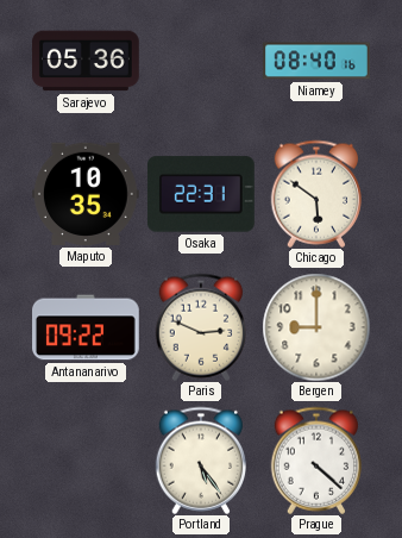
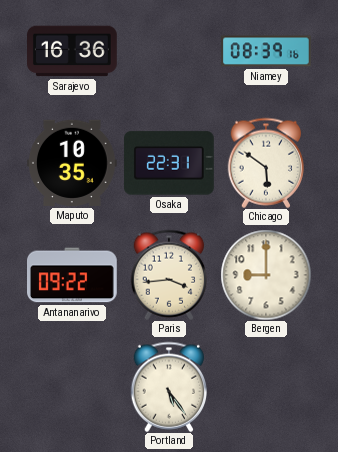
Sarajevo: 05:36 -> 16:36
Niamey: 08:40 -> 08:39
Paris: 2:49 -> 3:44
Prague: 4:22 -> none
